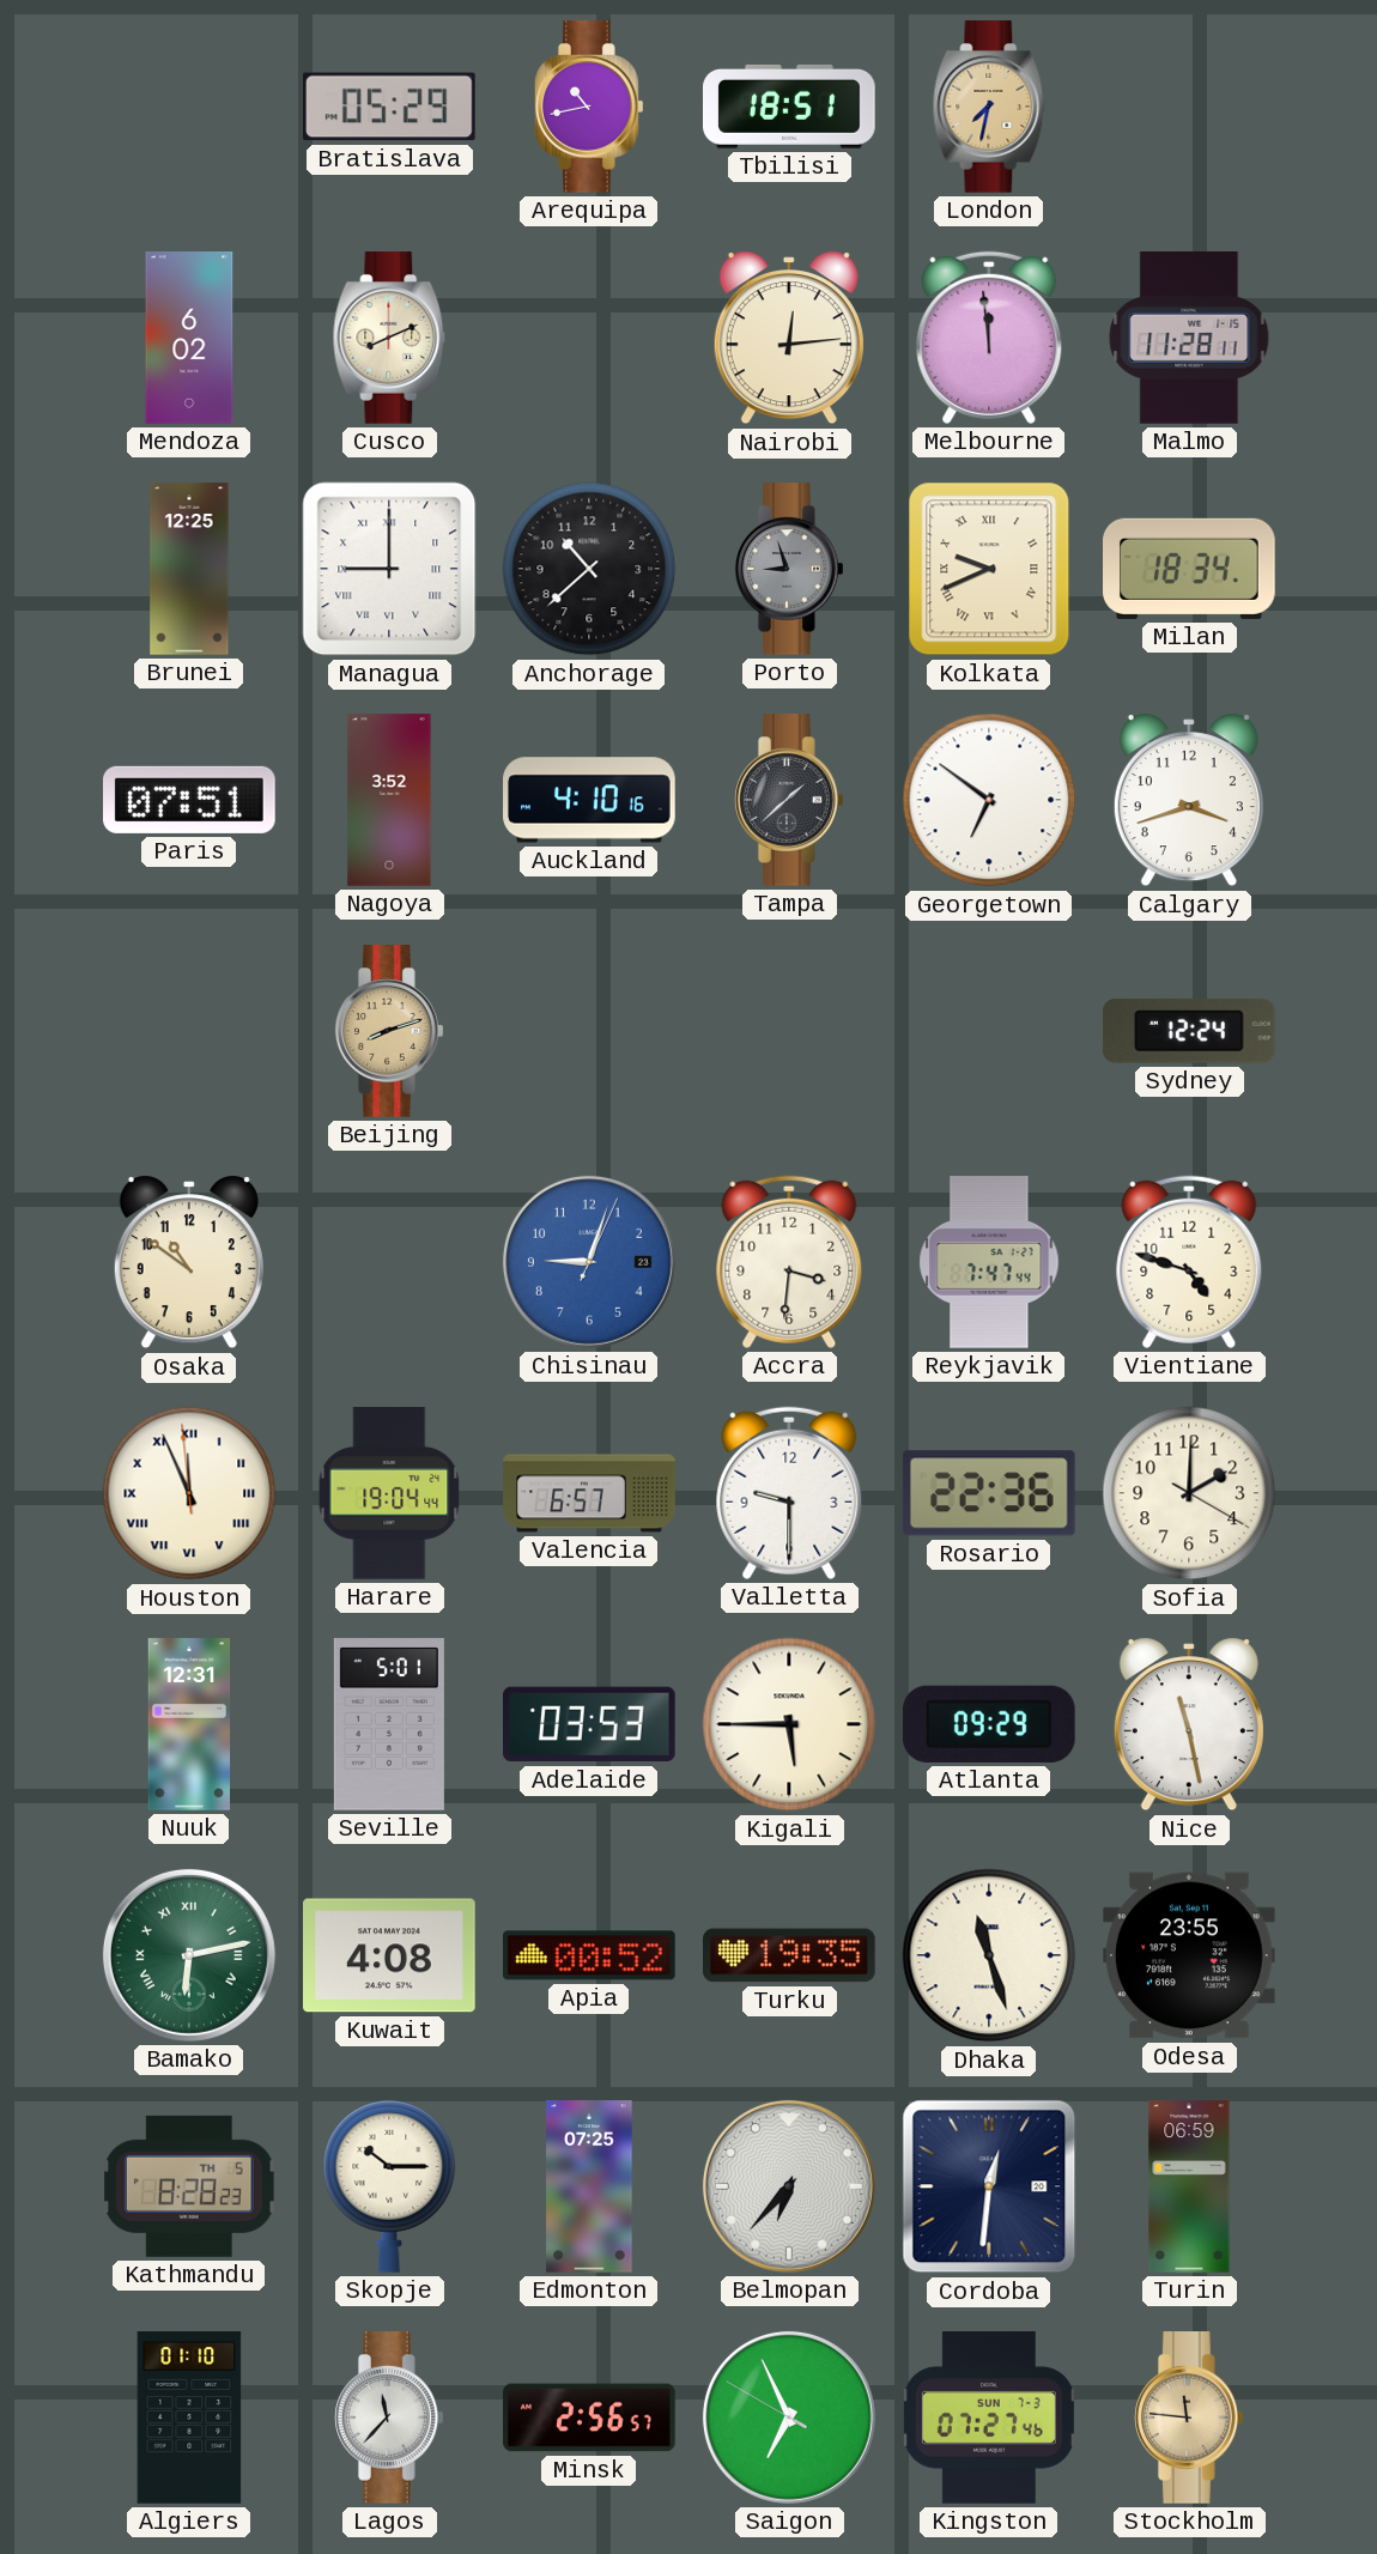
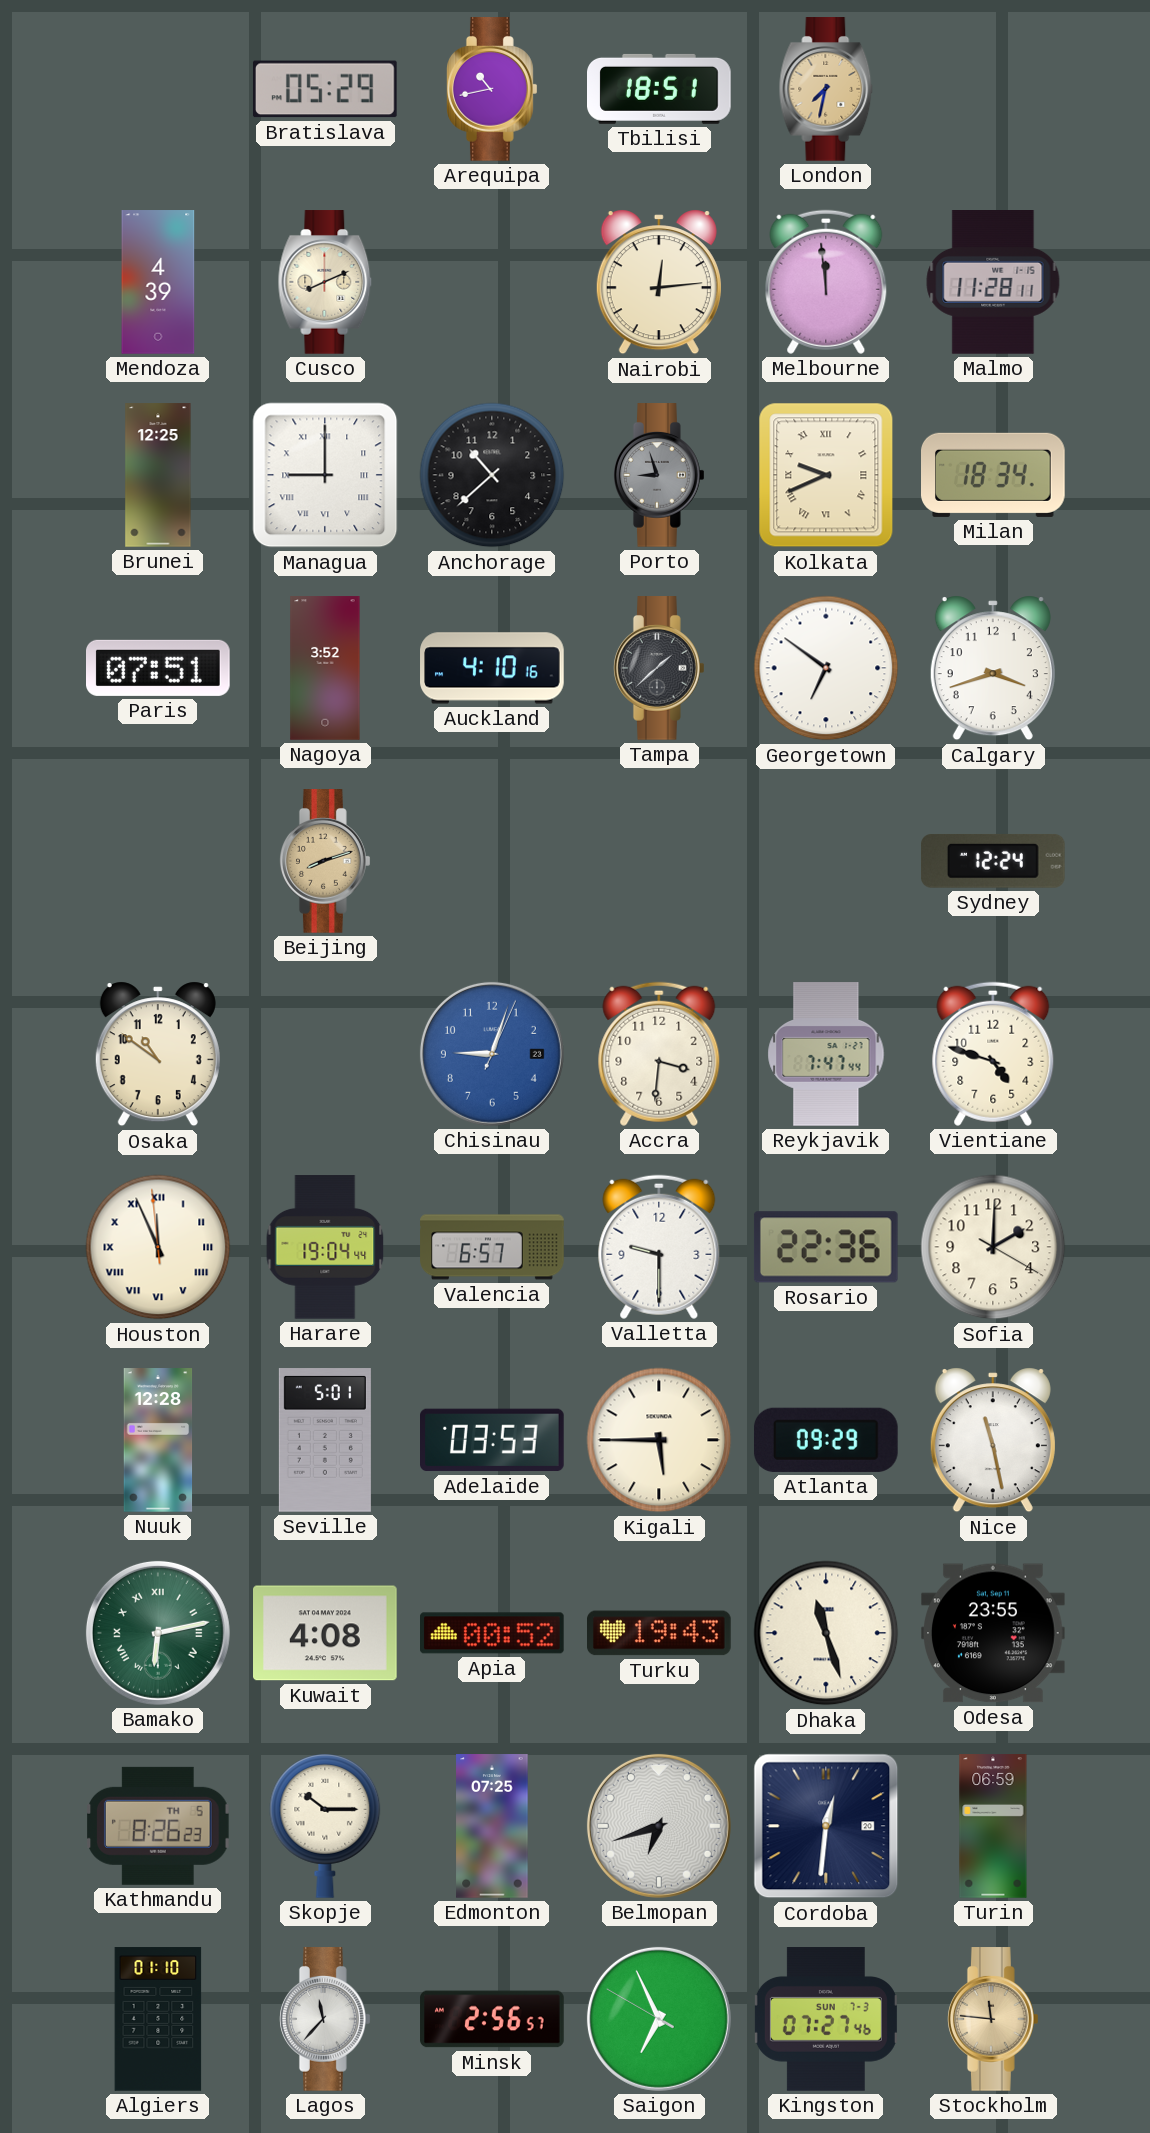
Mendoza: 6:02 -> 4:39
Nuuk: 12:31 -> 12:28
Turku: 19:35 -> 19:43
Kathmandu: 8:28 -> 8:26
Belmopan: 6:37 -> 6:42
